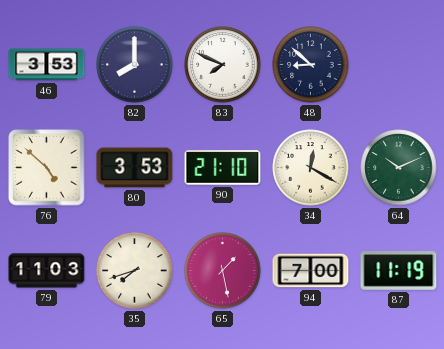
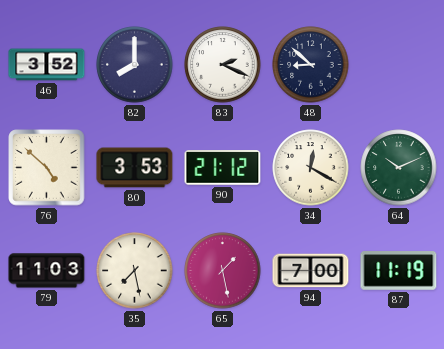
46: 3:53 -> 3:52
83: 7:49 -> 2:19
90: 21:10 -> 21:12
35: 7:42 -> 7:28
